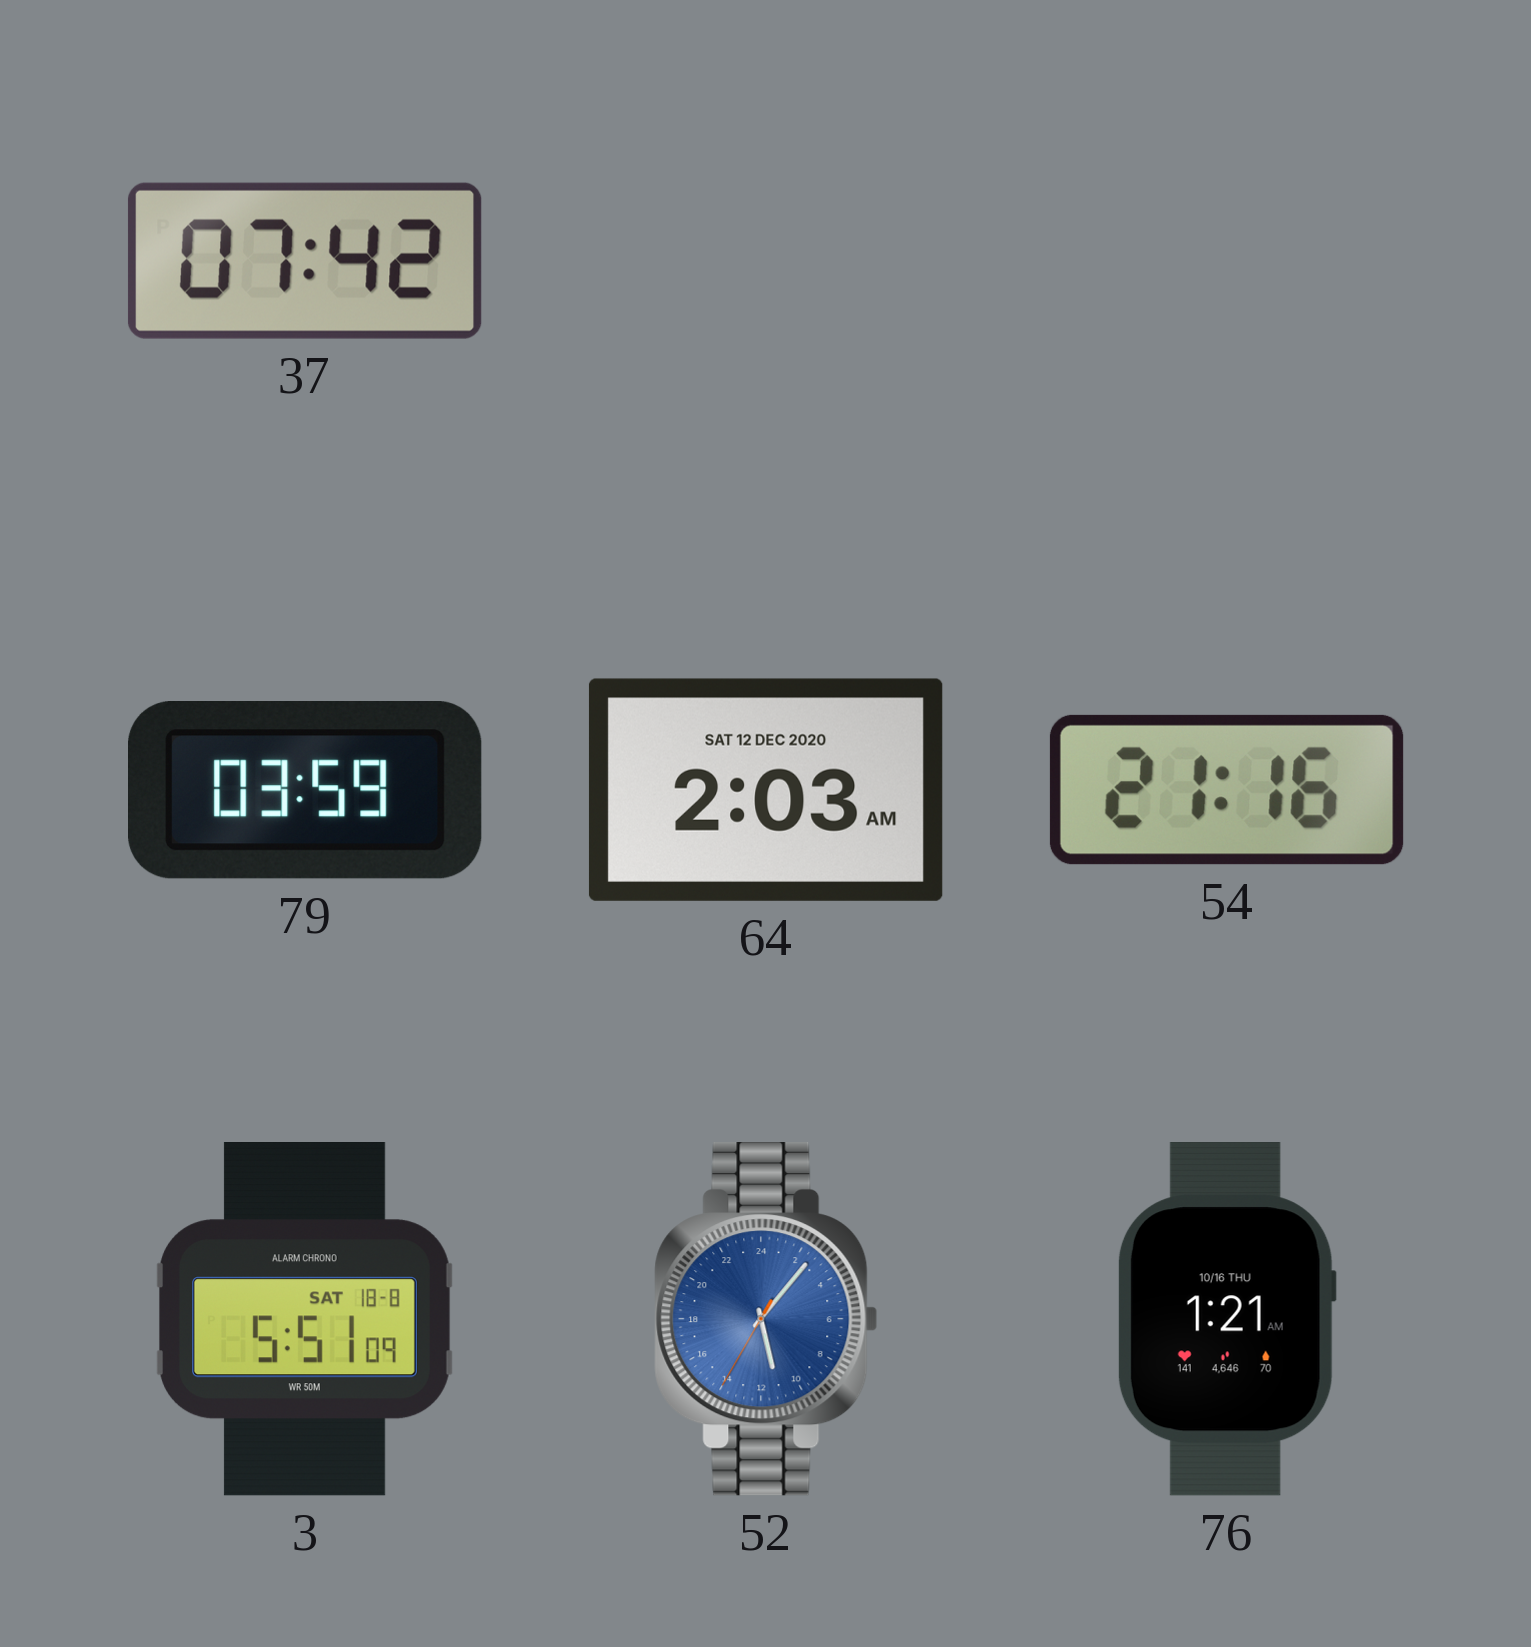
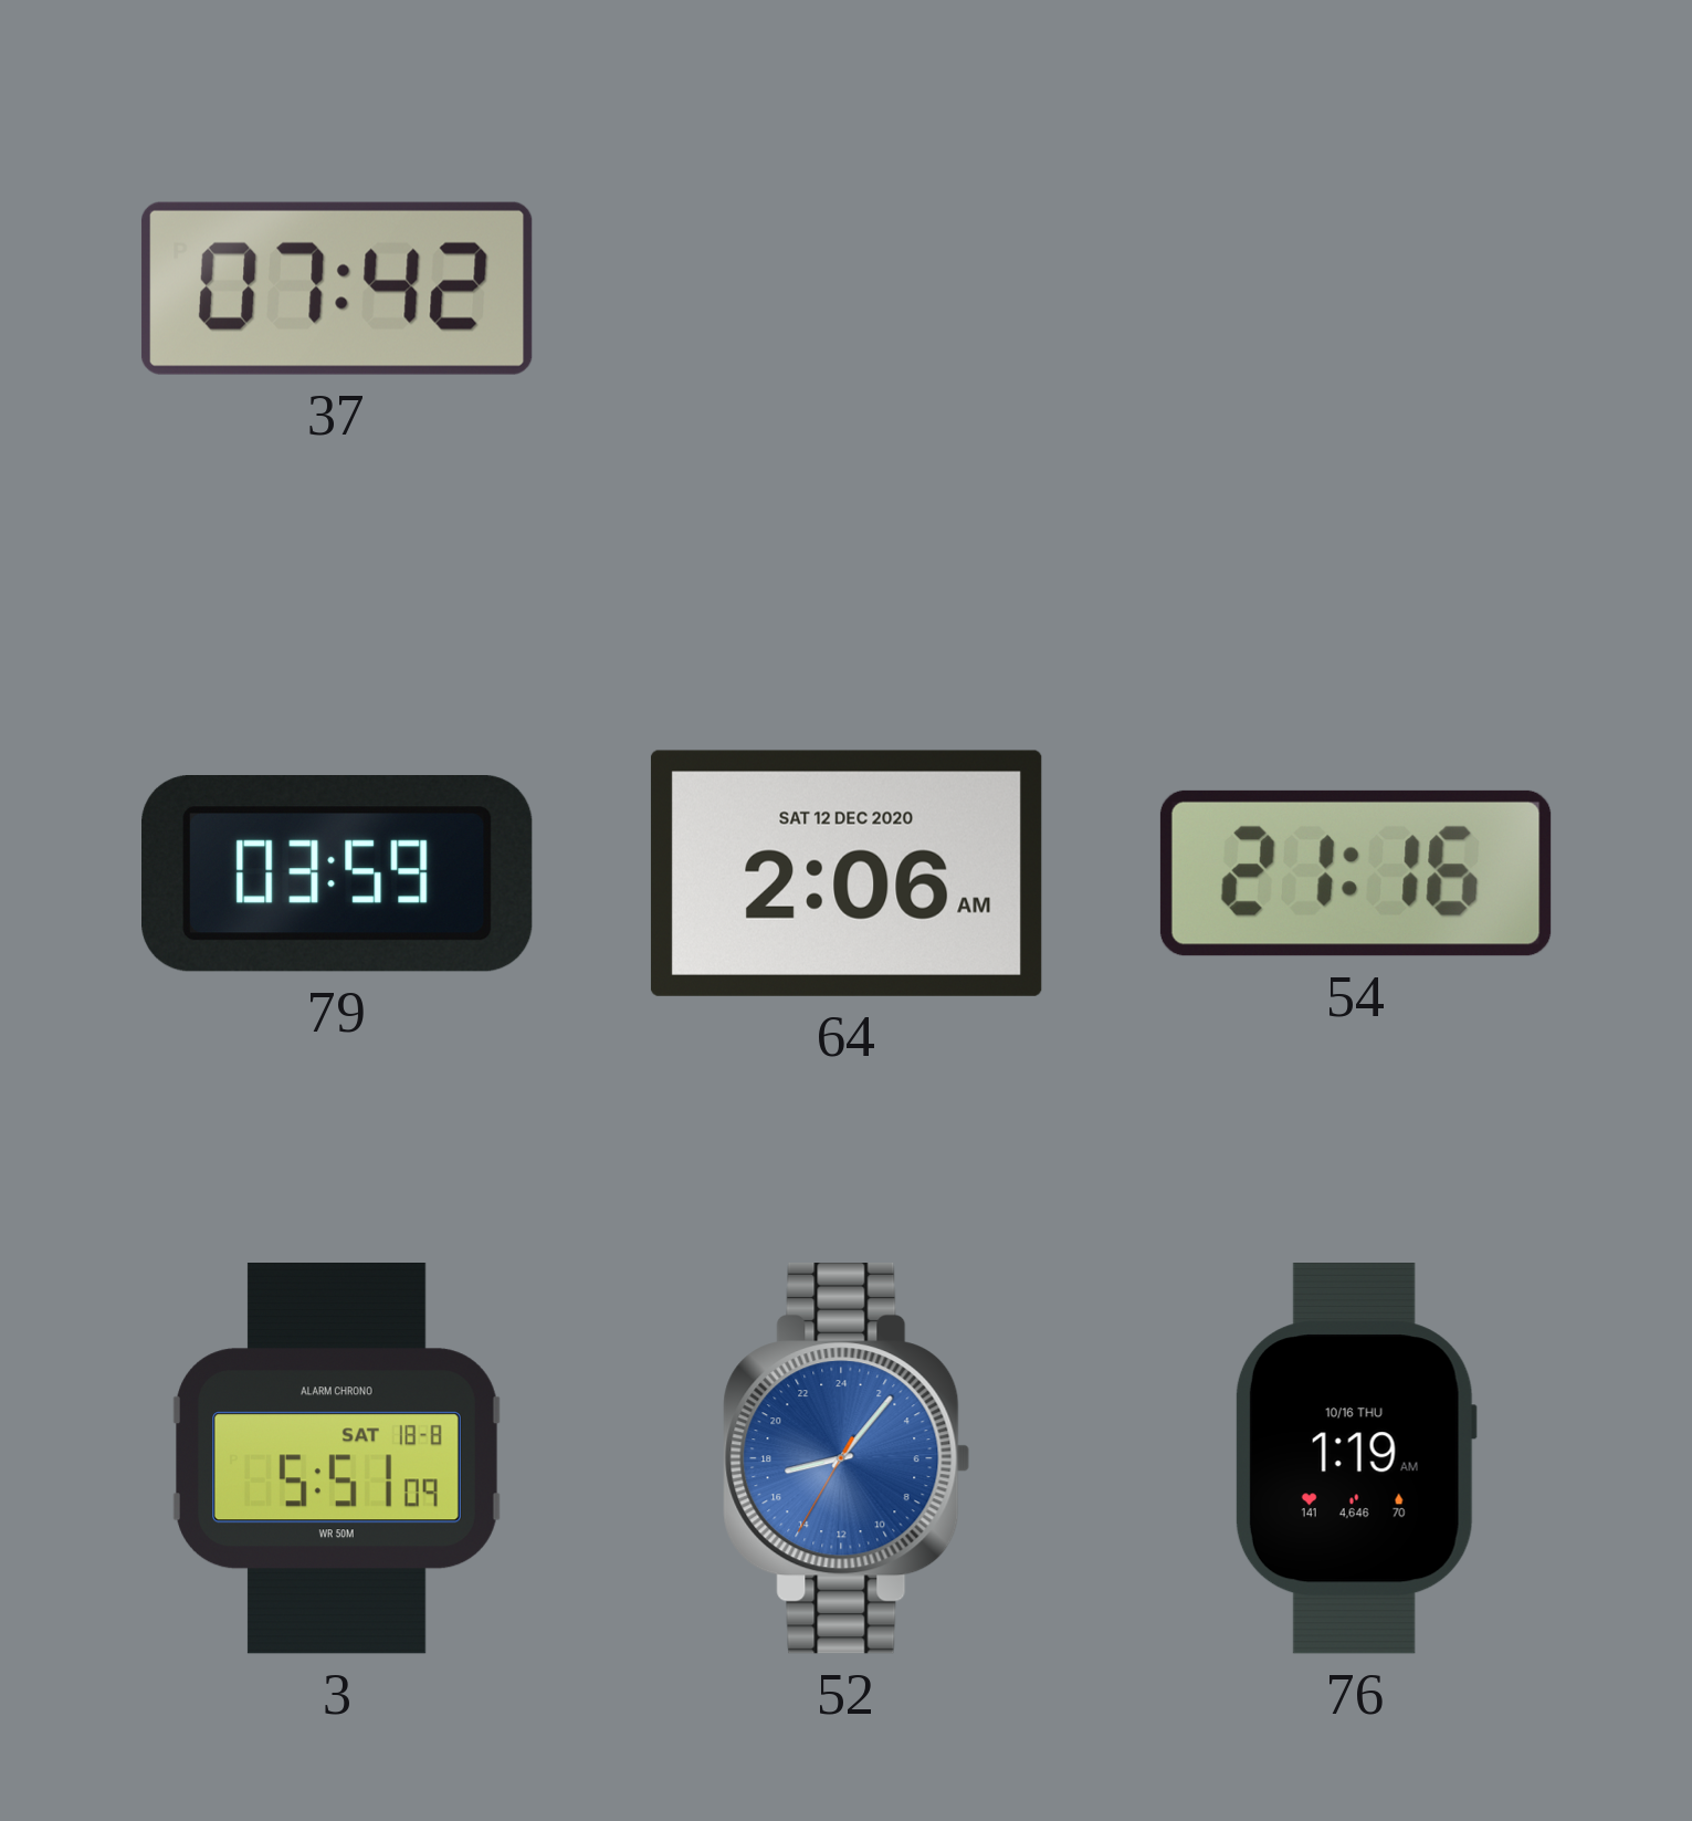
64: 2:03 -> 2:06
52: 11:06 -> 17:06
76: 1:21 -> 1:19
